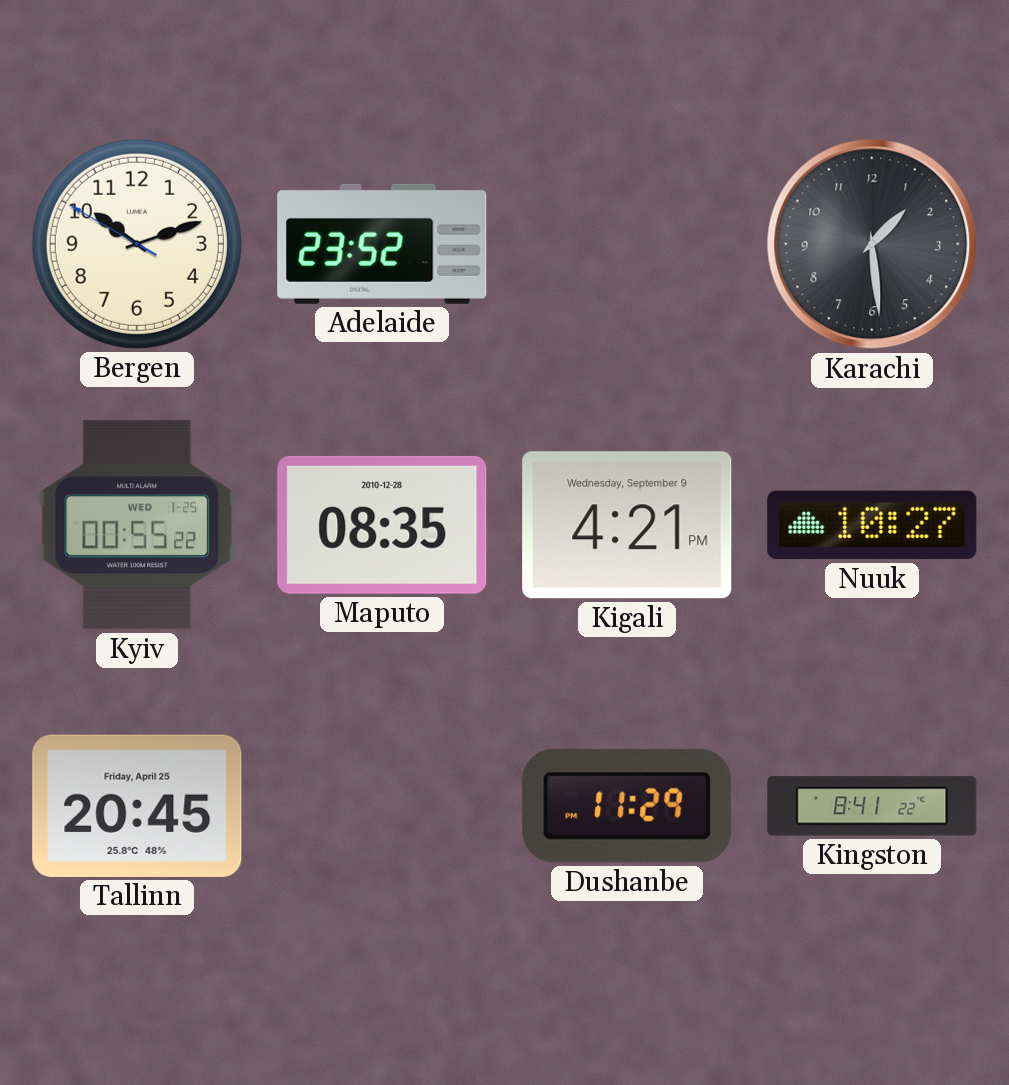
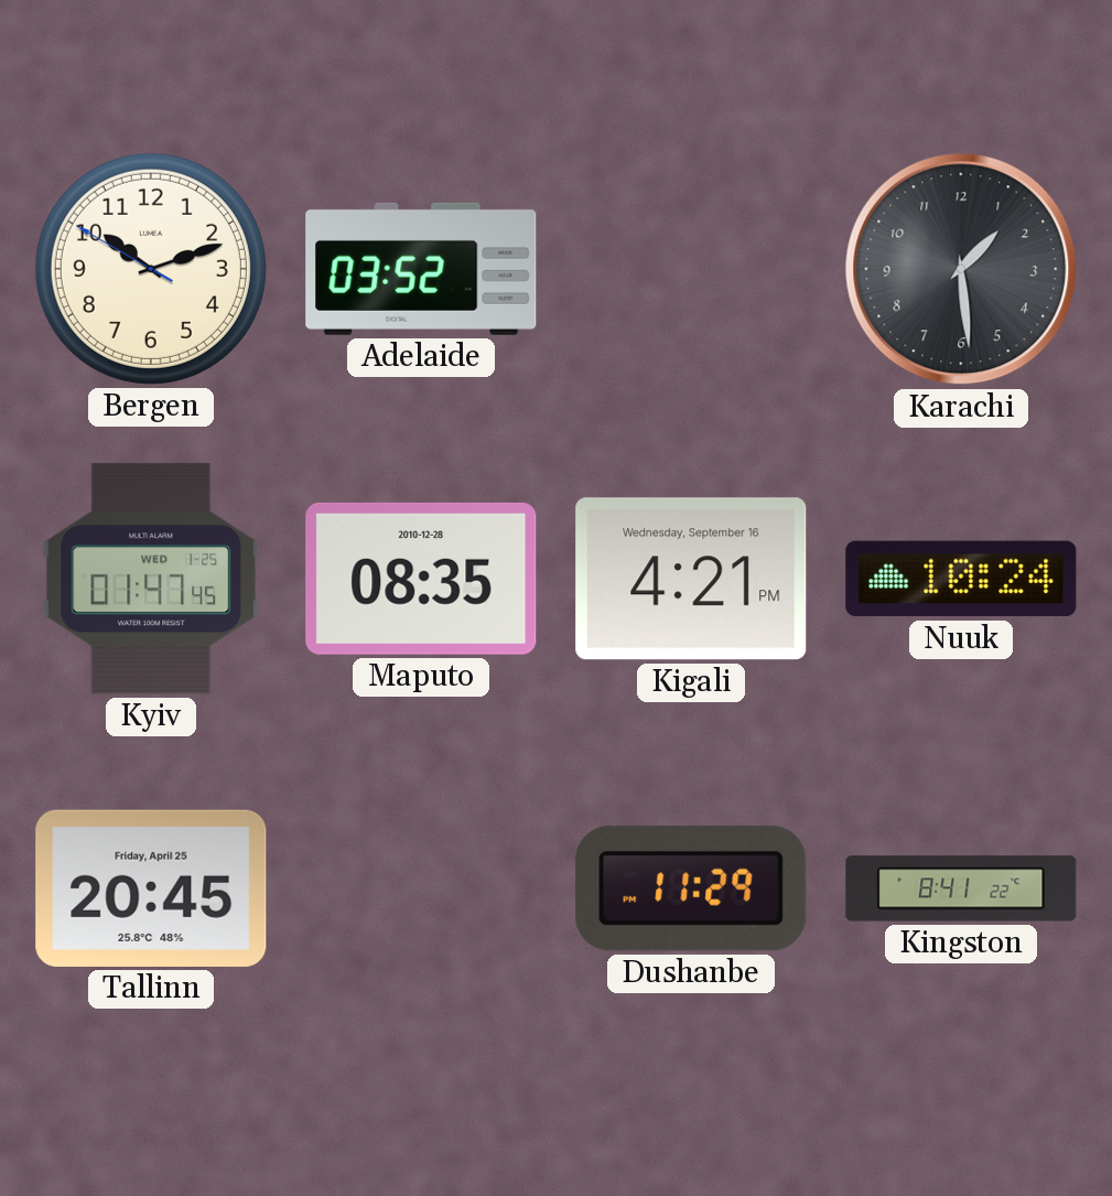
Adelaide: 23:52 -> 03:52
Kyiv: 00:55 -> 01:47
Kigali date: Wednesday, September 9 -> Wednesday, September 16
Nuuk: 10:27 -> 10:24
